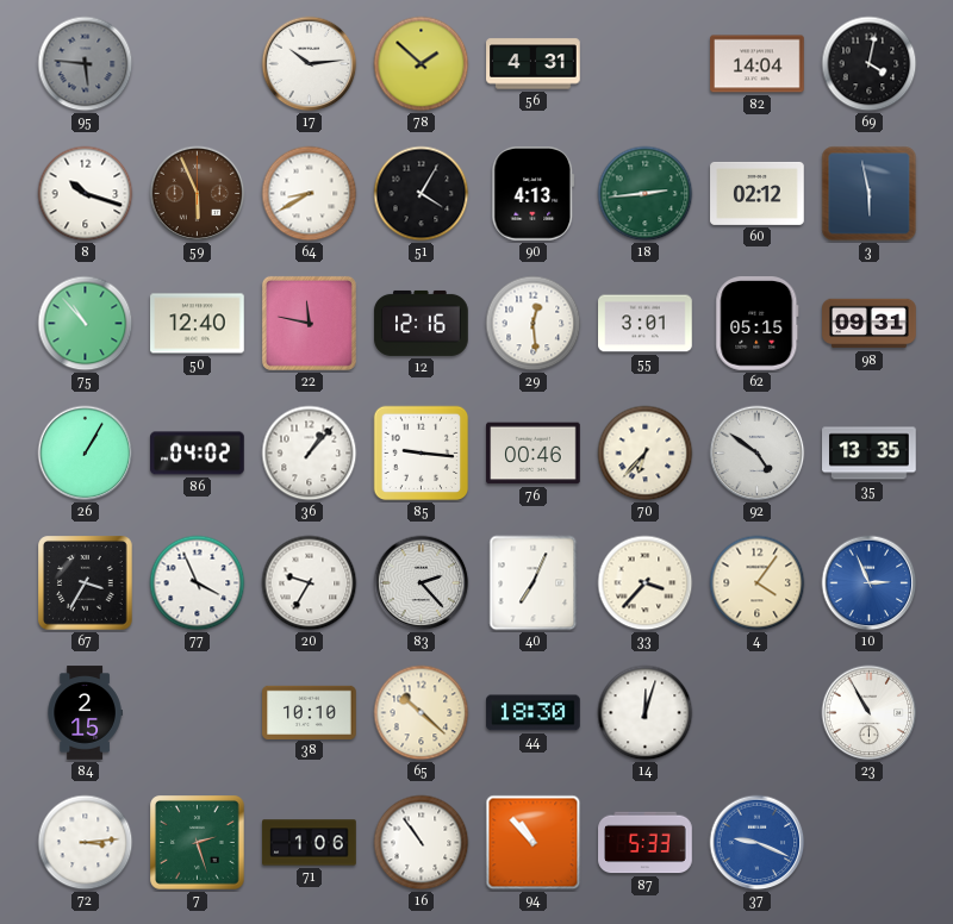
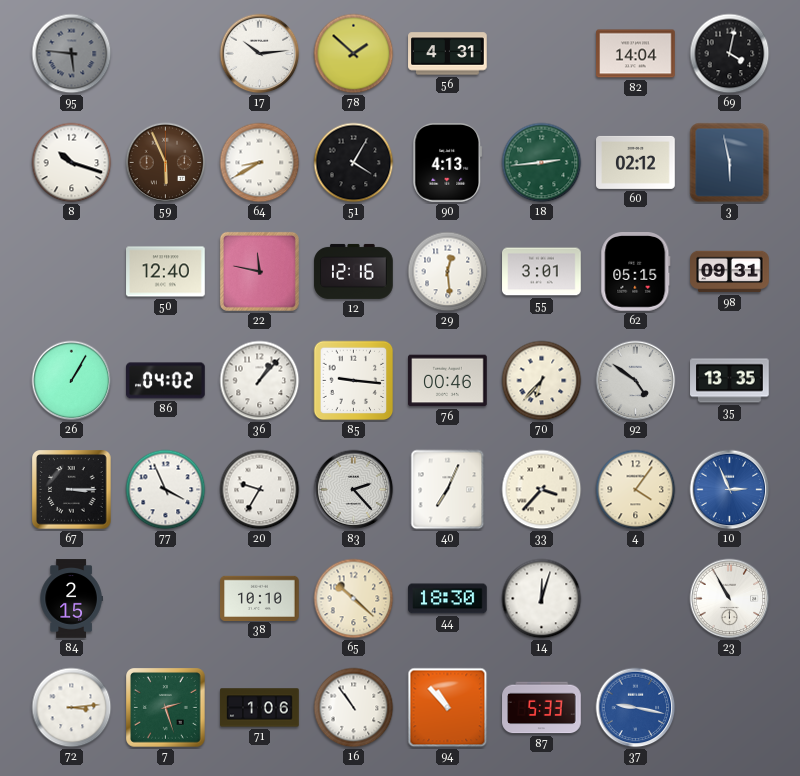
75: 10:53 -> none
67: 3:35 -> 3:15
37: 9:19 -> 9:17
